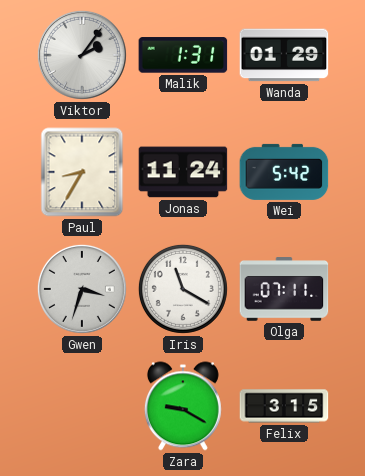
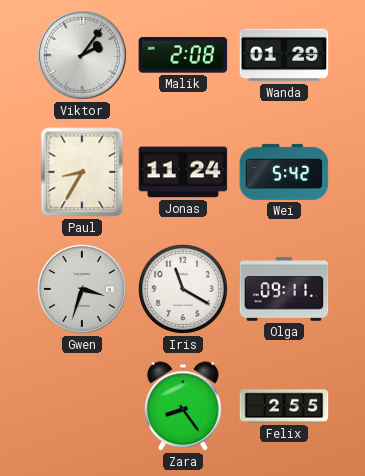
Malik: 1:31 -> 2:08
Olga: 07:11 -> 09:11
Zara: 9:20 -> 8:24
Felix: 3:15 -> 2:55
